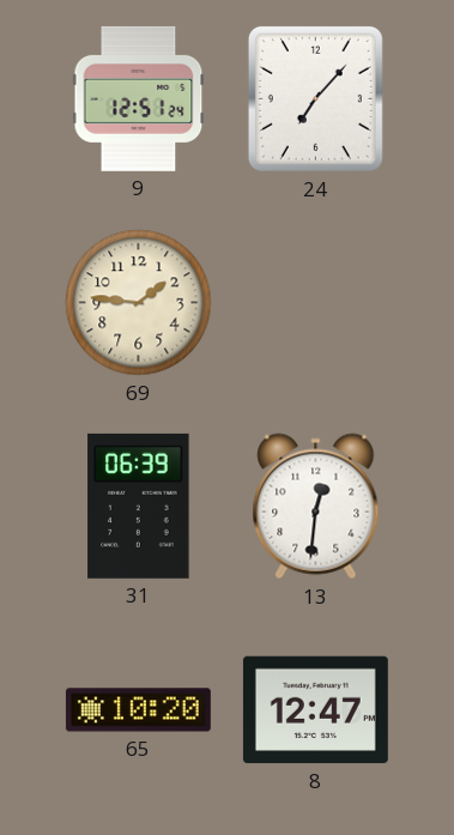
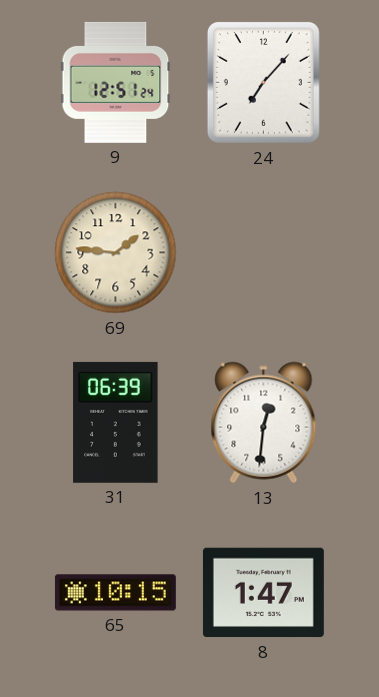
65: 10:20 -> 10:15
8: 12:47 -> 1:47
